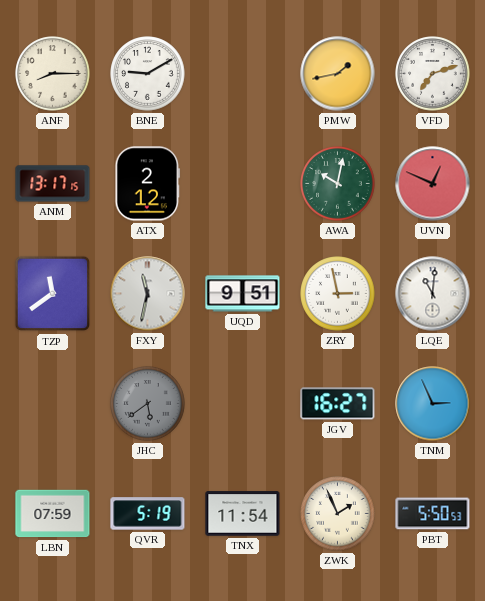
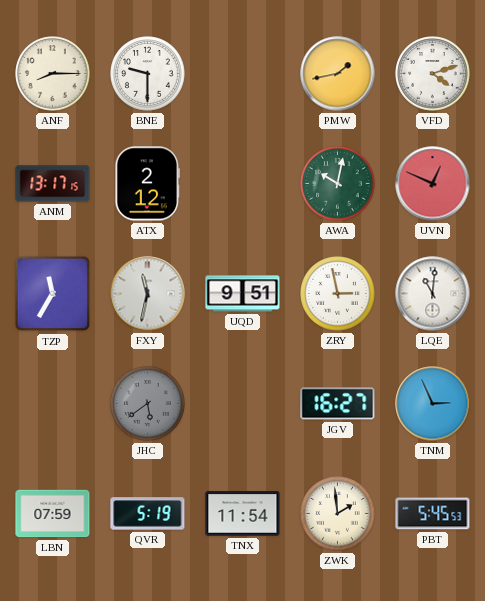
BNE: 9:10 -> 9:30
VFD: 7:12 -> 4:12
TZP: 11:39 -> 11:35
ZWK: 1:56 -> 1:59
PBT: 5:50 -> 5:45
